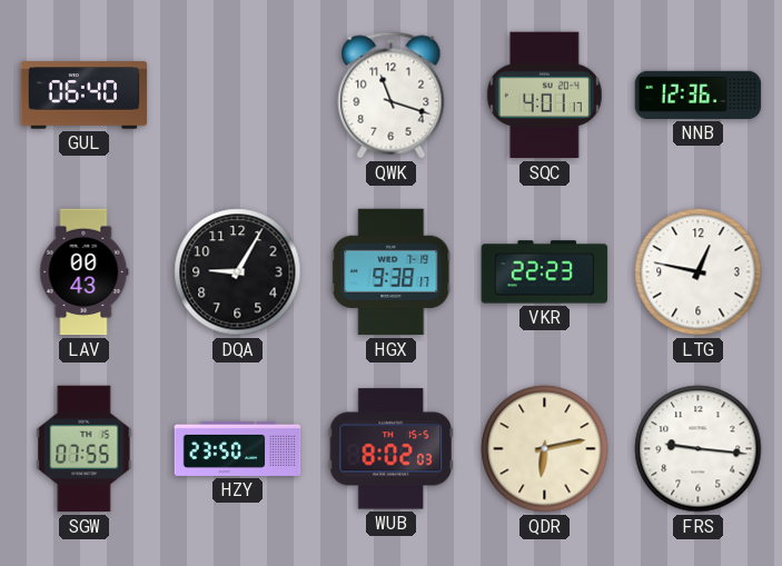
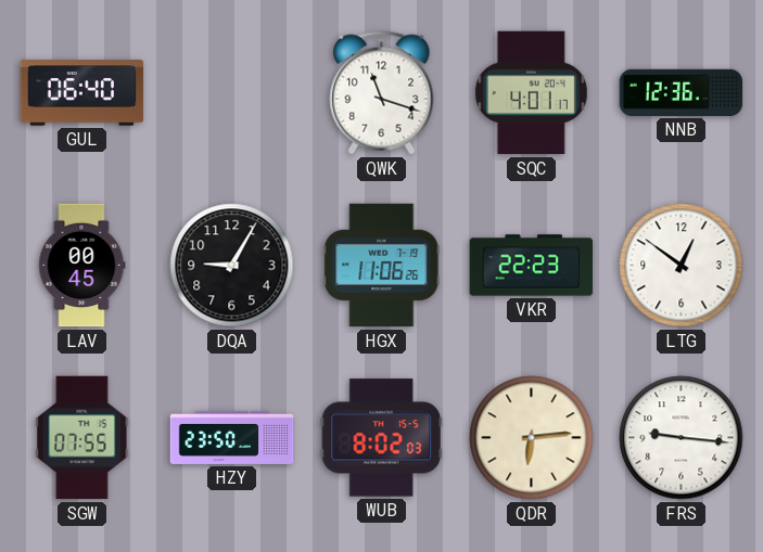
LAV: 00:43 -> 00:45
HGX: 9:38 -> 11:06
LTG: 12:47 -> 12:51
QDR: 6:13 -> 6:14
